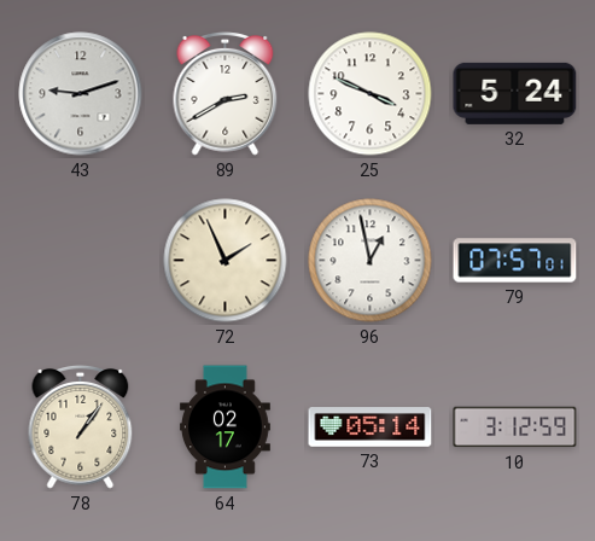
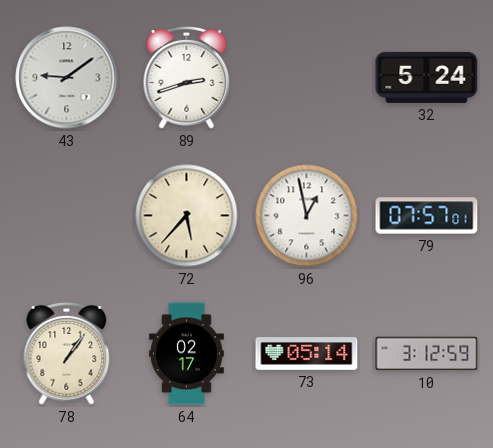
43: 9:12 -> 9:09
89: 2:40 -> 2:42
25: 3:49 -> none
72: 1:56 -> 5:37
